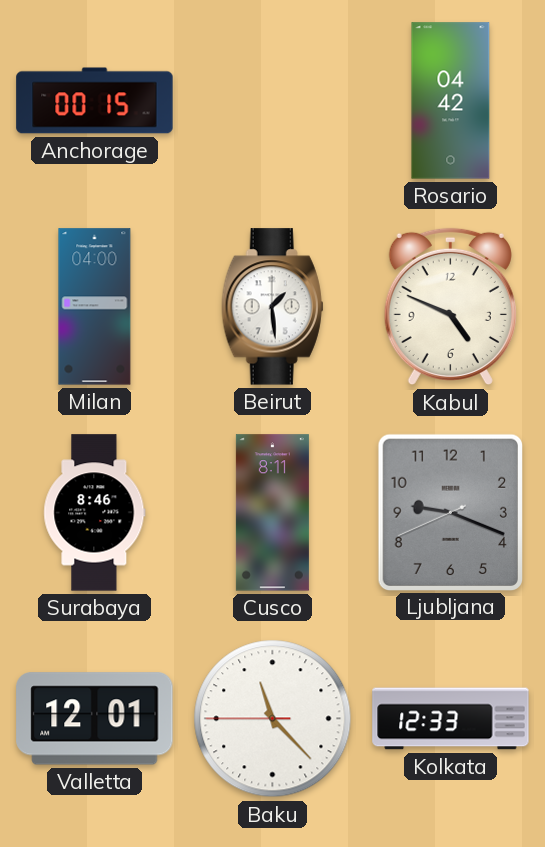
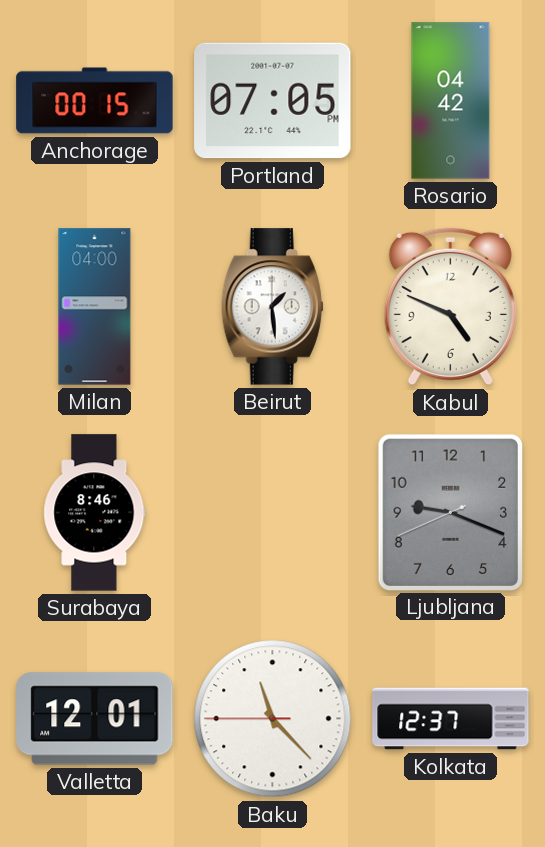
Portland: none -> 07:05
Cusco: 8:11 -> none
Kolkata: 12:33 -> 12:37
